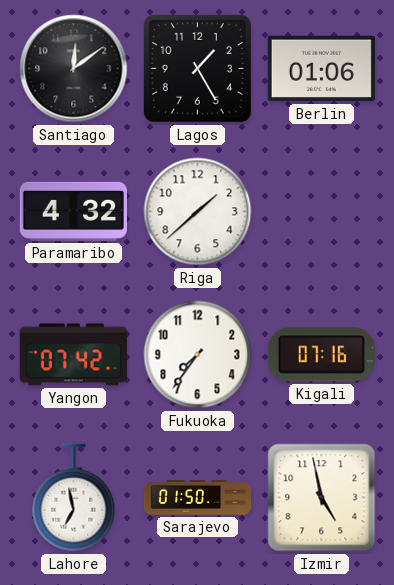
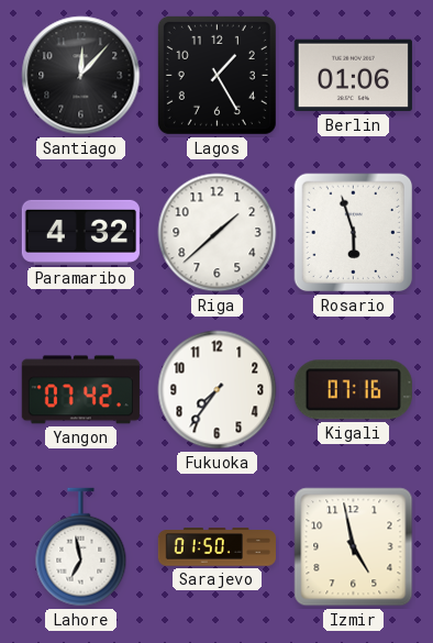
Santiago: 12:09 -> 12:07
Rosario: none -> 5:57
